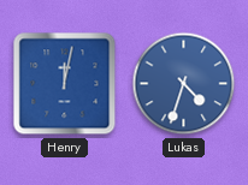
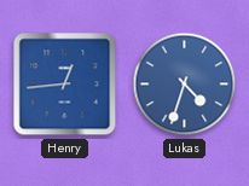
Henry: 12:02 -> 12:44
